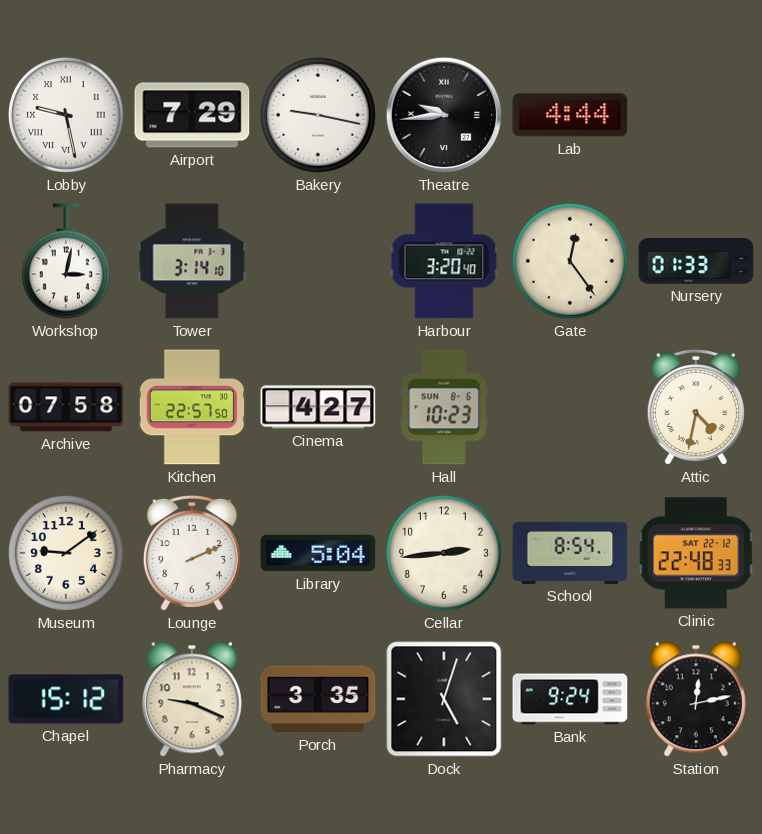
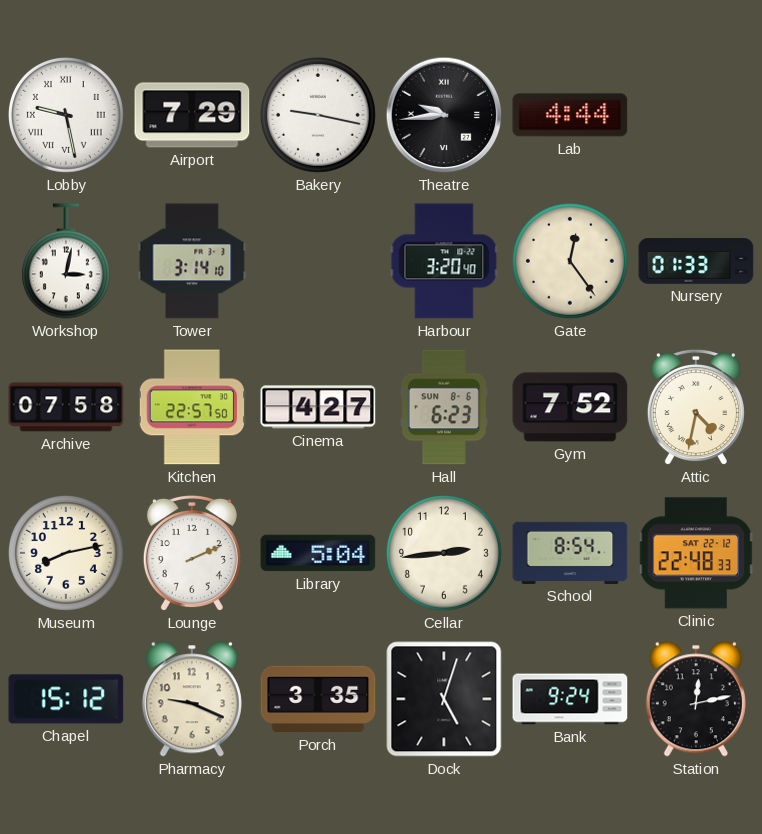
Hall: 10:23 -> 6:23
Gym: none -> 7:52
Museum: 9:09 -> 8:13
